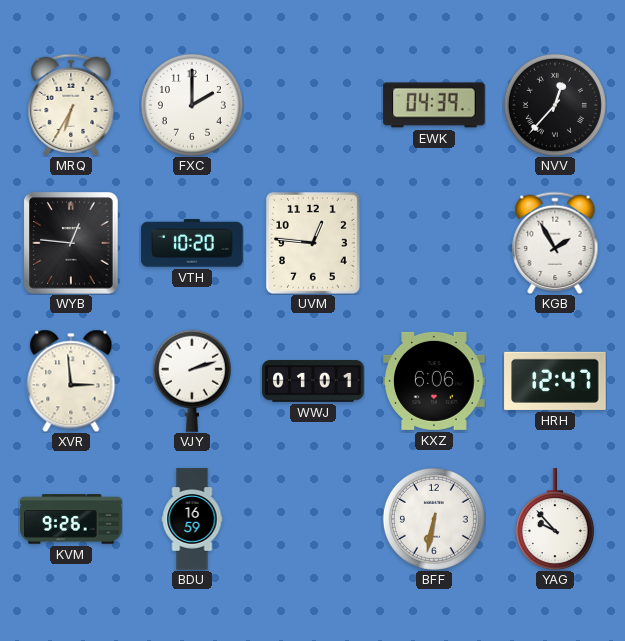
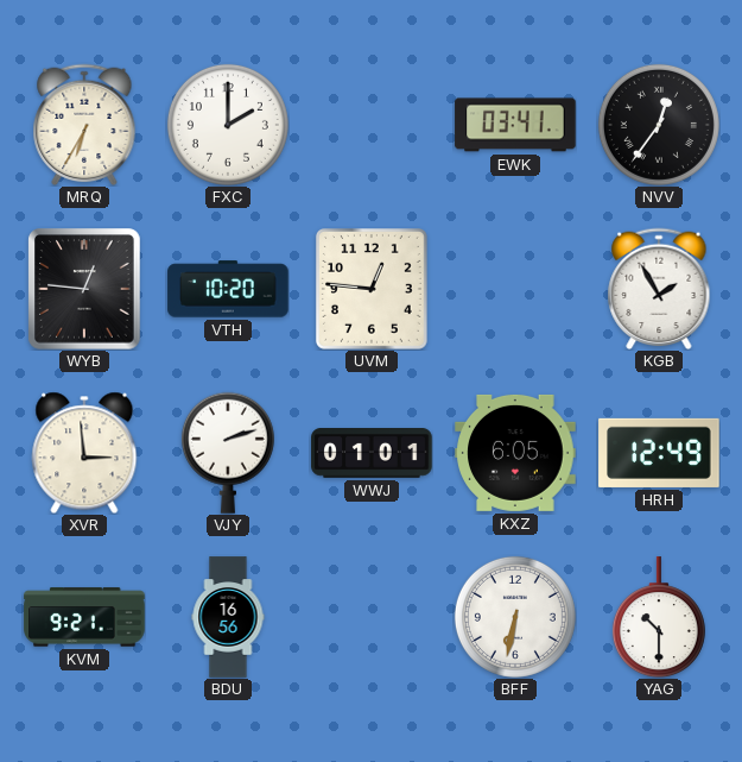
EWK: 04:39 -> 03:41
NVV: 12:37 -> 12:36
KXZ: 6:06 -> 6:05
HRH: 12:47 -> 12:49
KVM: 9:26 -> 9:21
BDU: 16:59 -> 16:56
YAG: 9:53 -> 10:30
